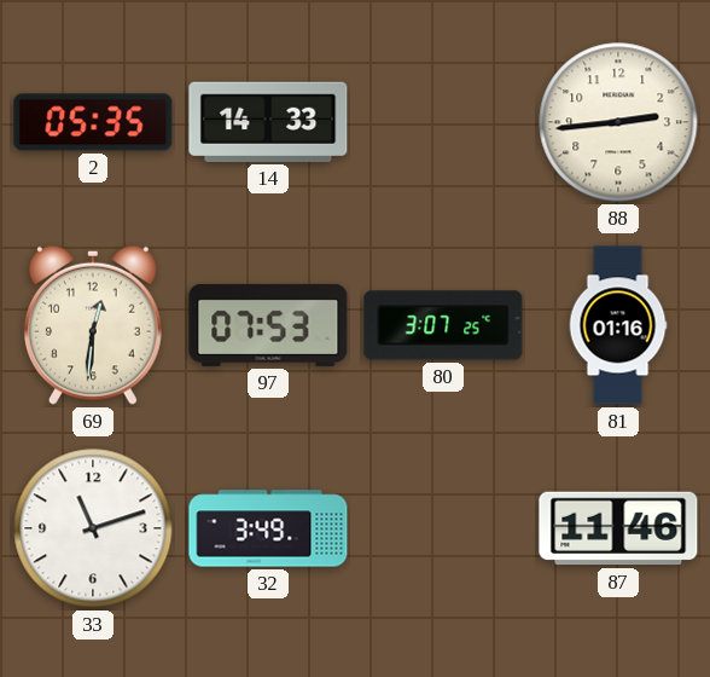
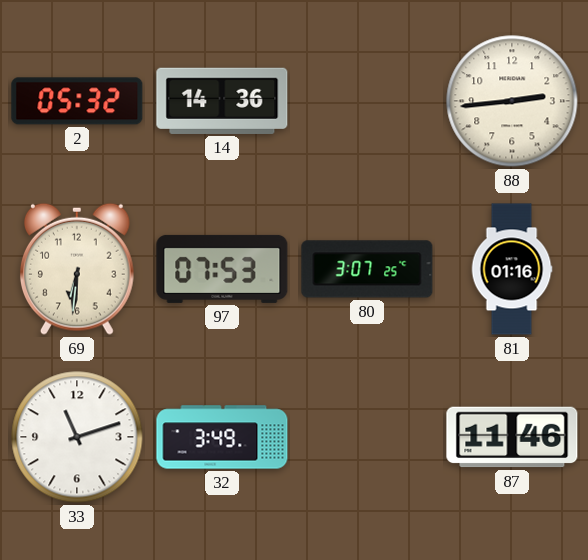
2: 05:35 -> 05:32
14: 14:33 -> 14:36
69: 12:31 -> 6:31
